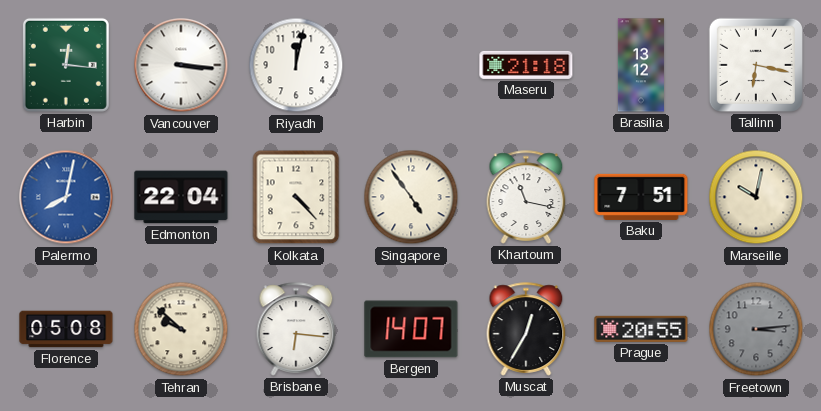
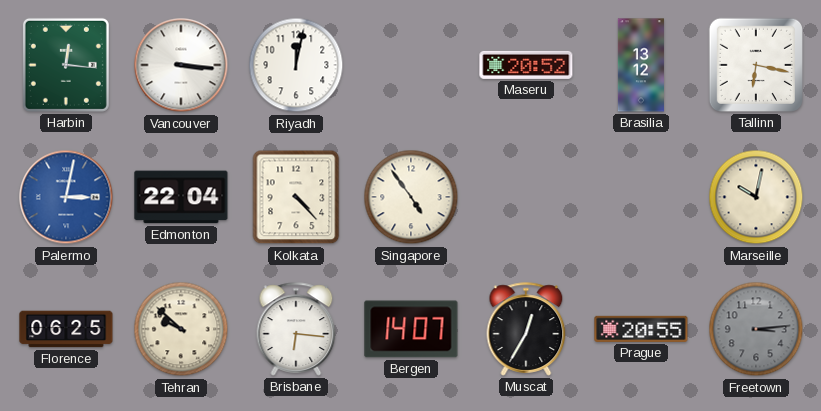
Maseru: 21:18 -> 20:52
Palermo: 8:02 -> 3:02
Khartoum: 11:17 -> none
Baku: 7:51 -> none
Florence: 05:08 -> 06:25
